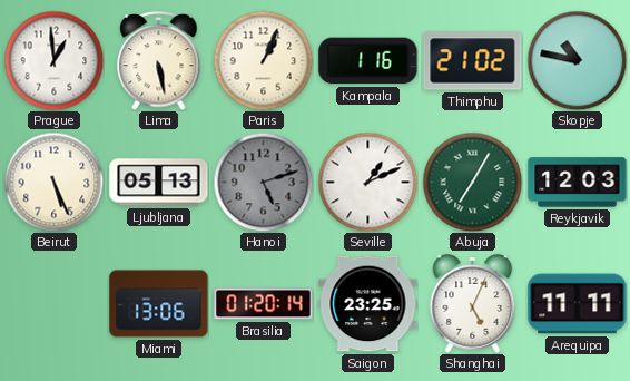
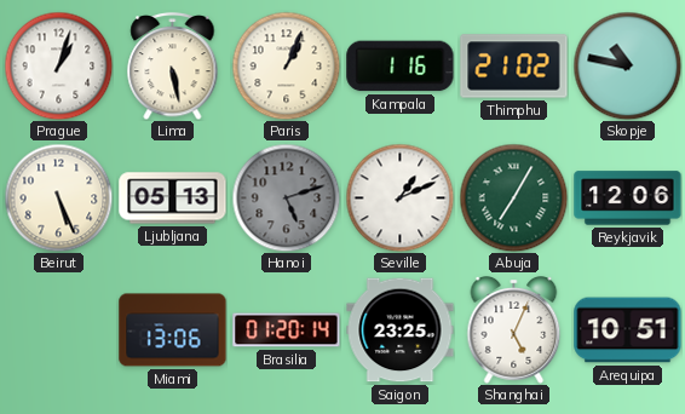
Prague: 12:59 -> 1:03
Reykjavik: 12:03 -> 12:06
Arequipa: 11:11 -> 10:51
